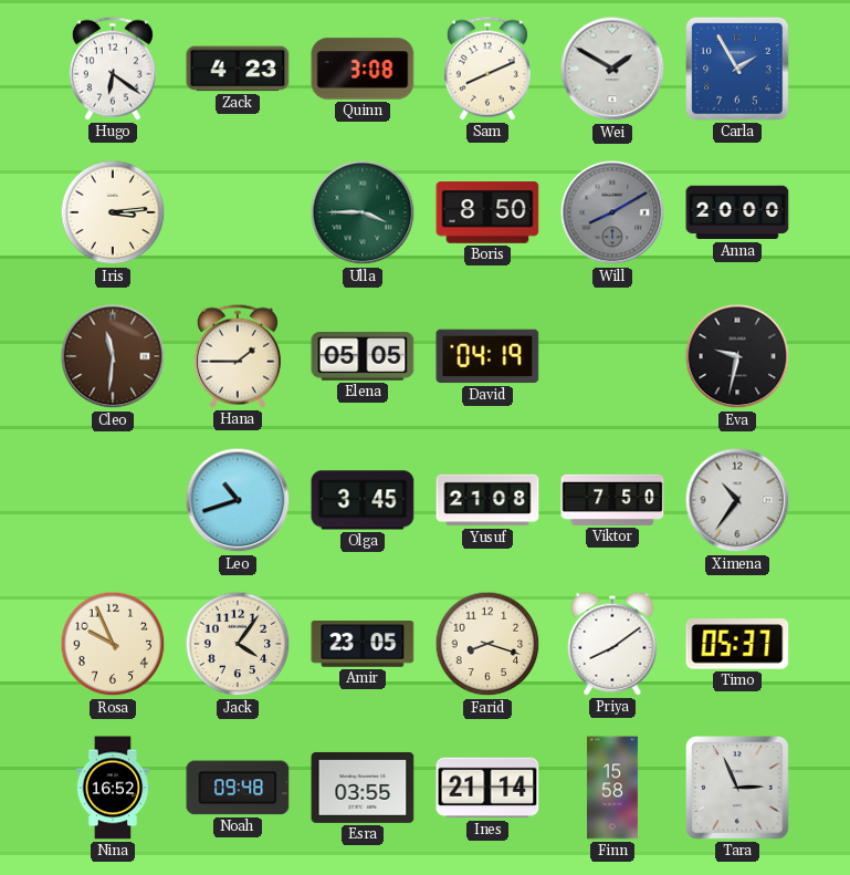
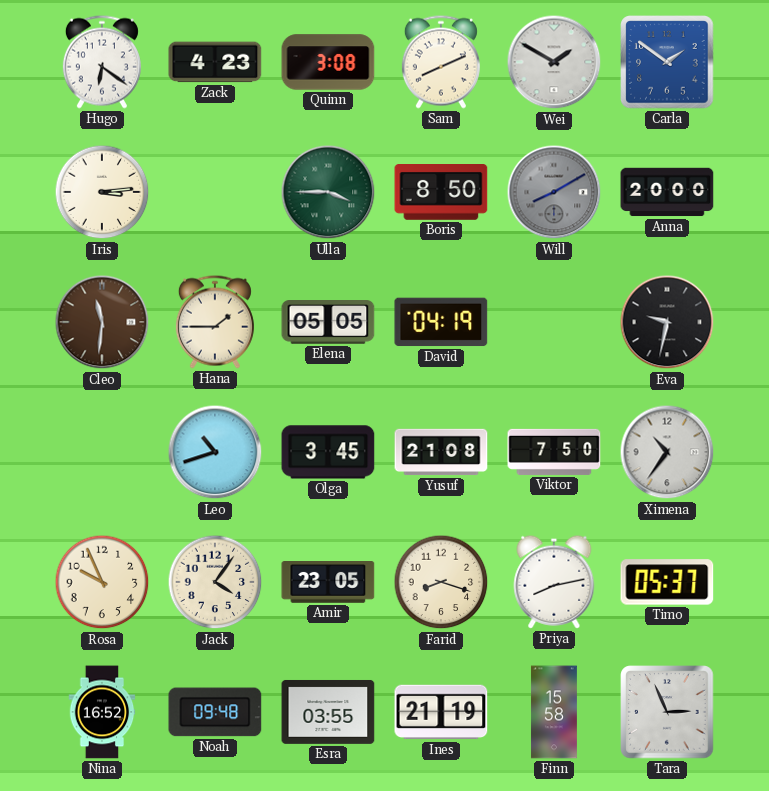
Carla: 1:55 -> 1:51
Priya: 8:09 -> 8:13
Ines: 21:14 -> 21:19
